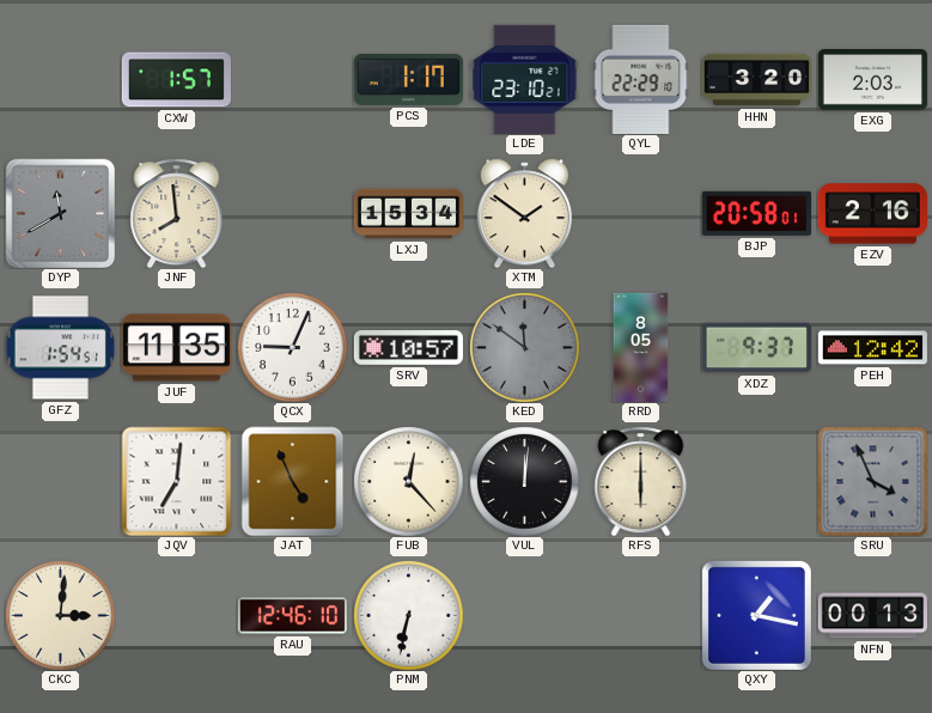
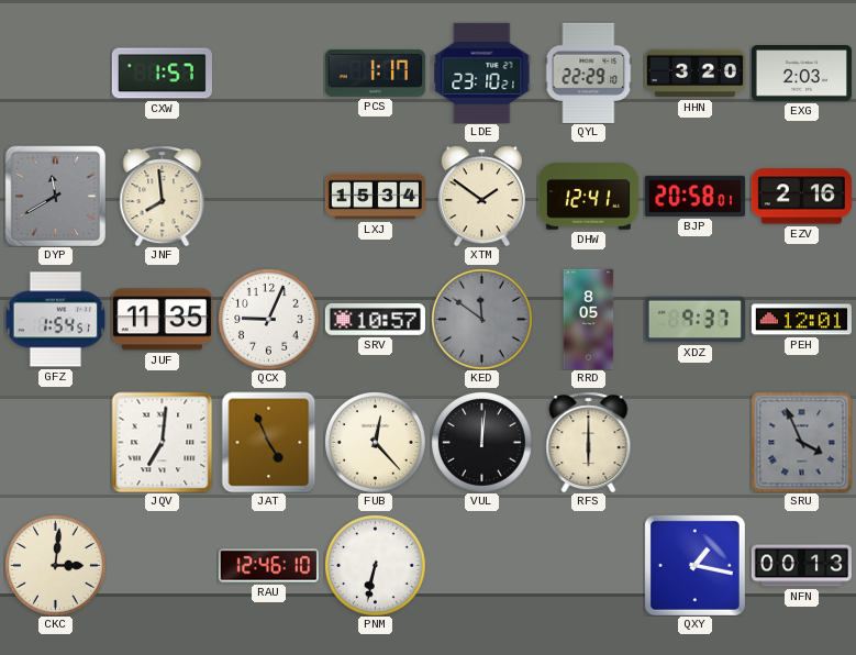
DHW: none -> 12:41
PEH: 12:42 -> 12:01
